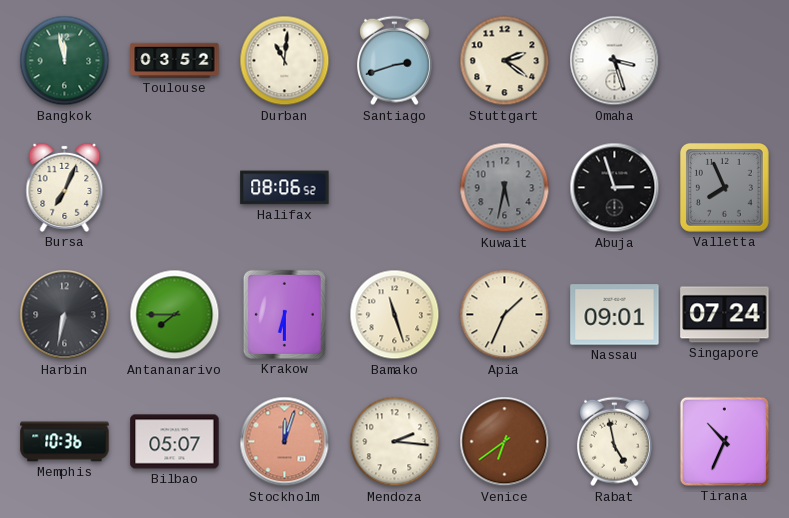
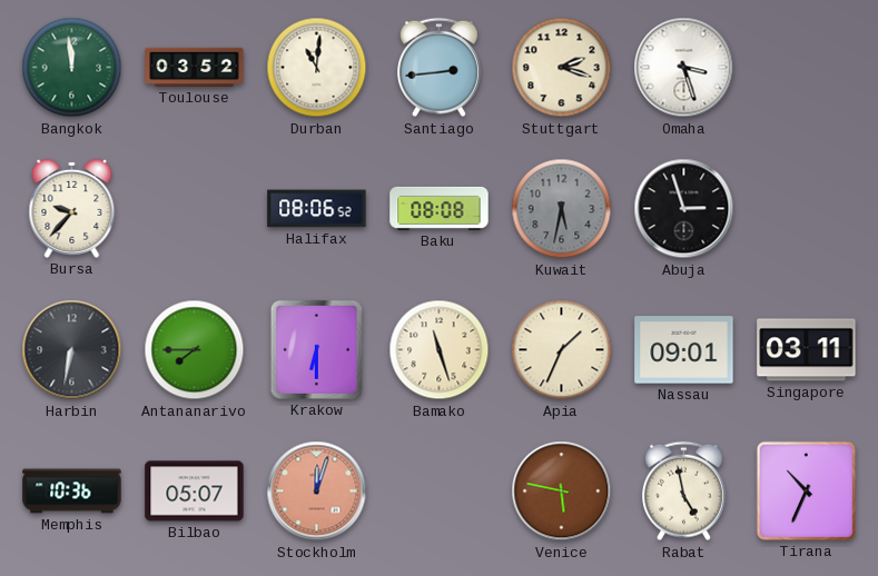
Bangkok: 11:58 -> 11:59
Santiago: 2:42 -> 2:44
Stuttgart: 2:21 -> 2:18
Bursa: 7:04 -> 9:37
Baku: none -> 08:08
Valletta: 7:56 -> none
Singapore: 07:24 -> 03:11
Mendoza: 2:16 -> none
Venice: 6:39 -> 5:47
